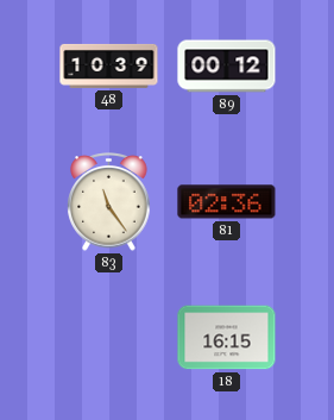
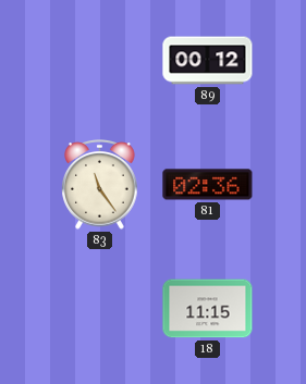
48: 10:39 -> none
18: 16:15 -> 11:15
